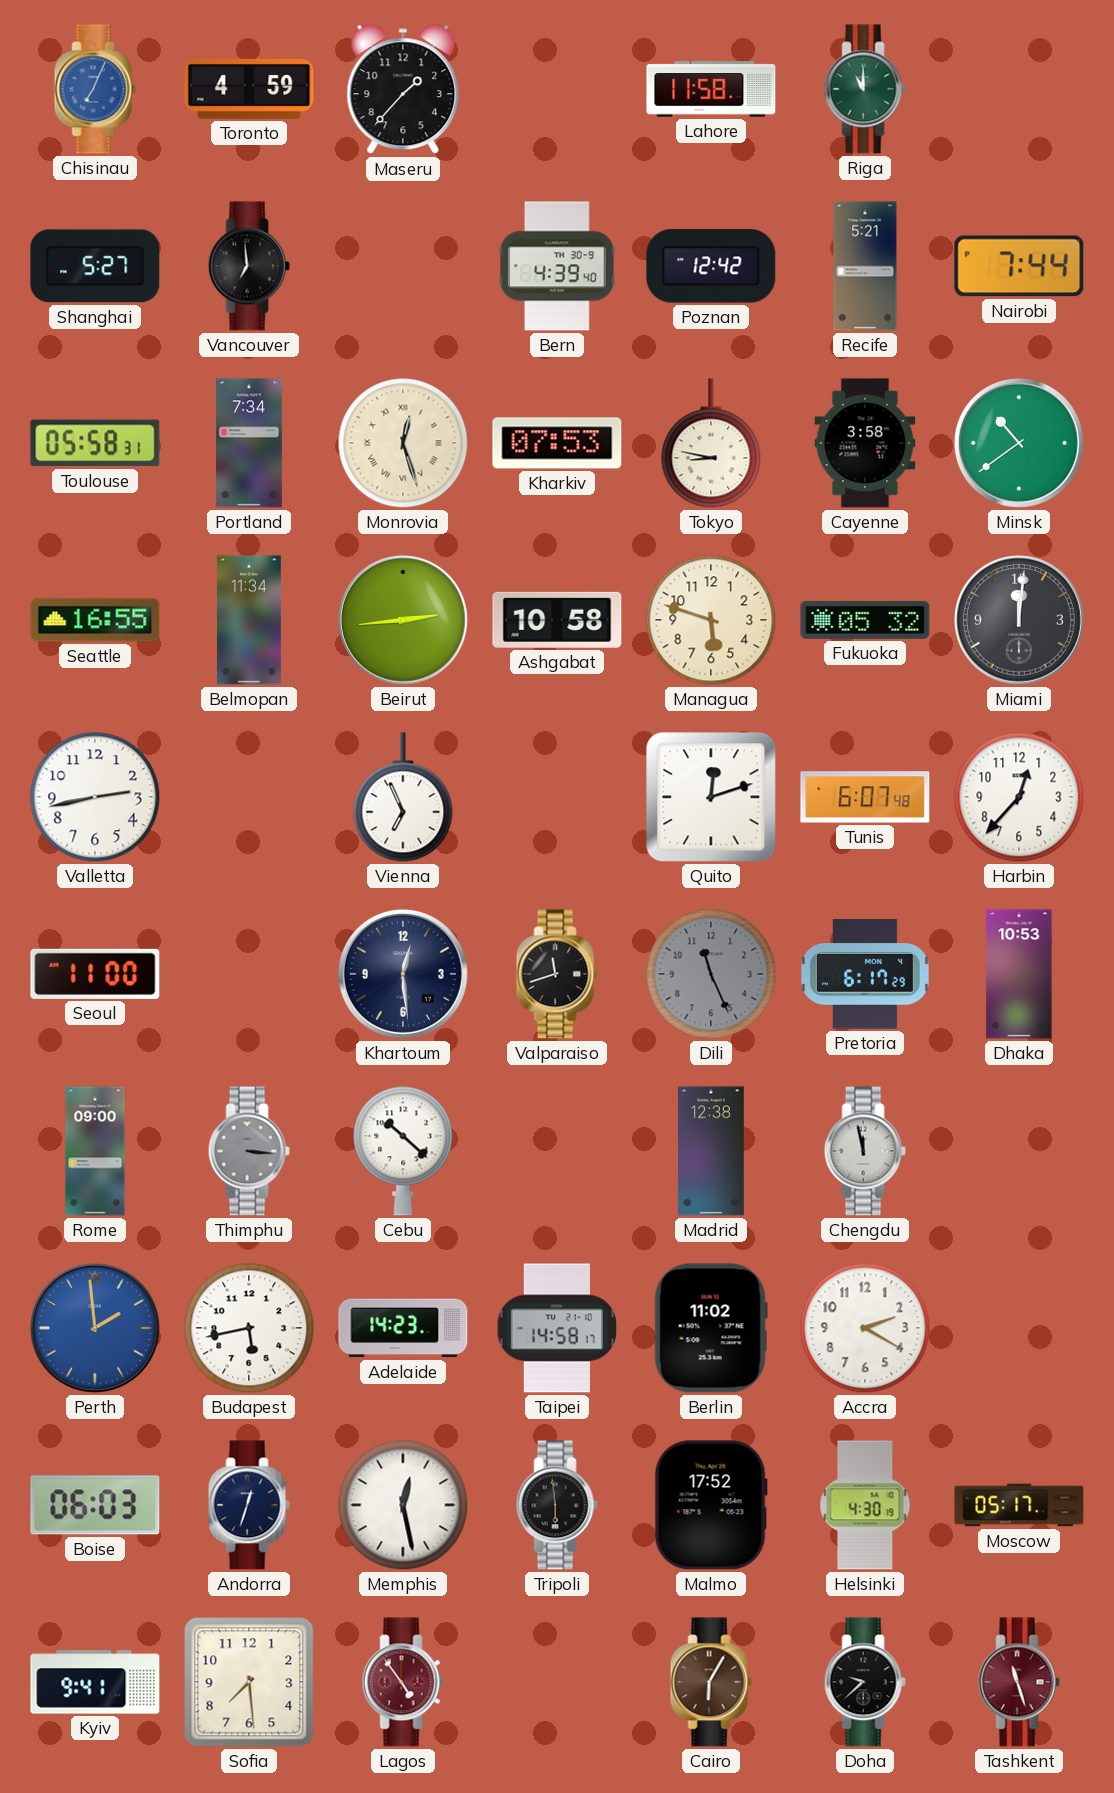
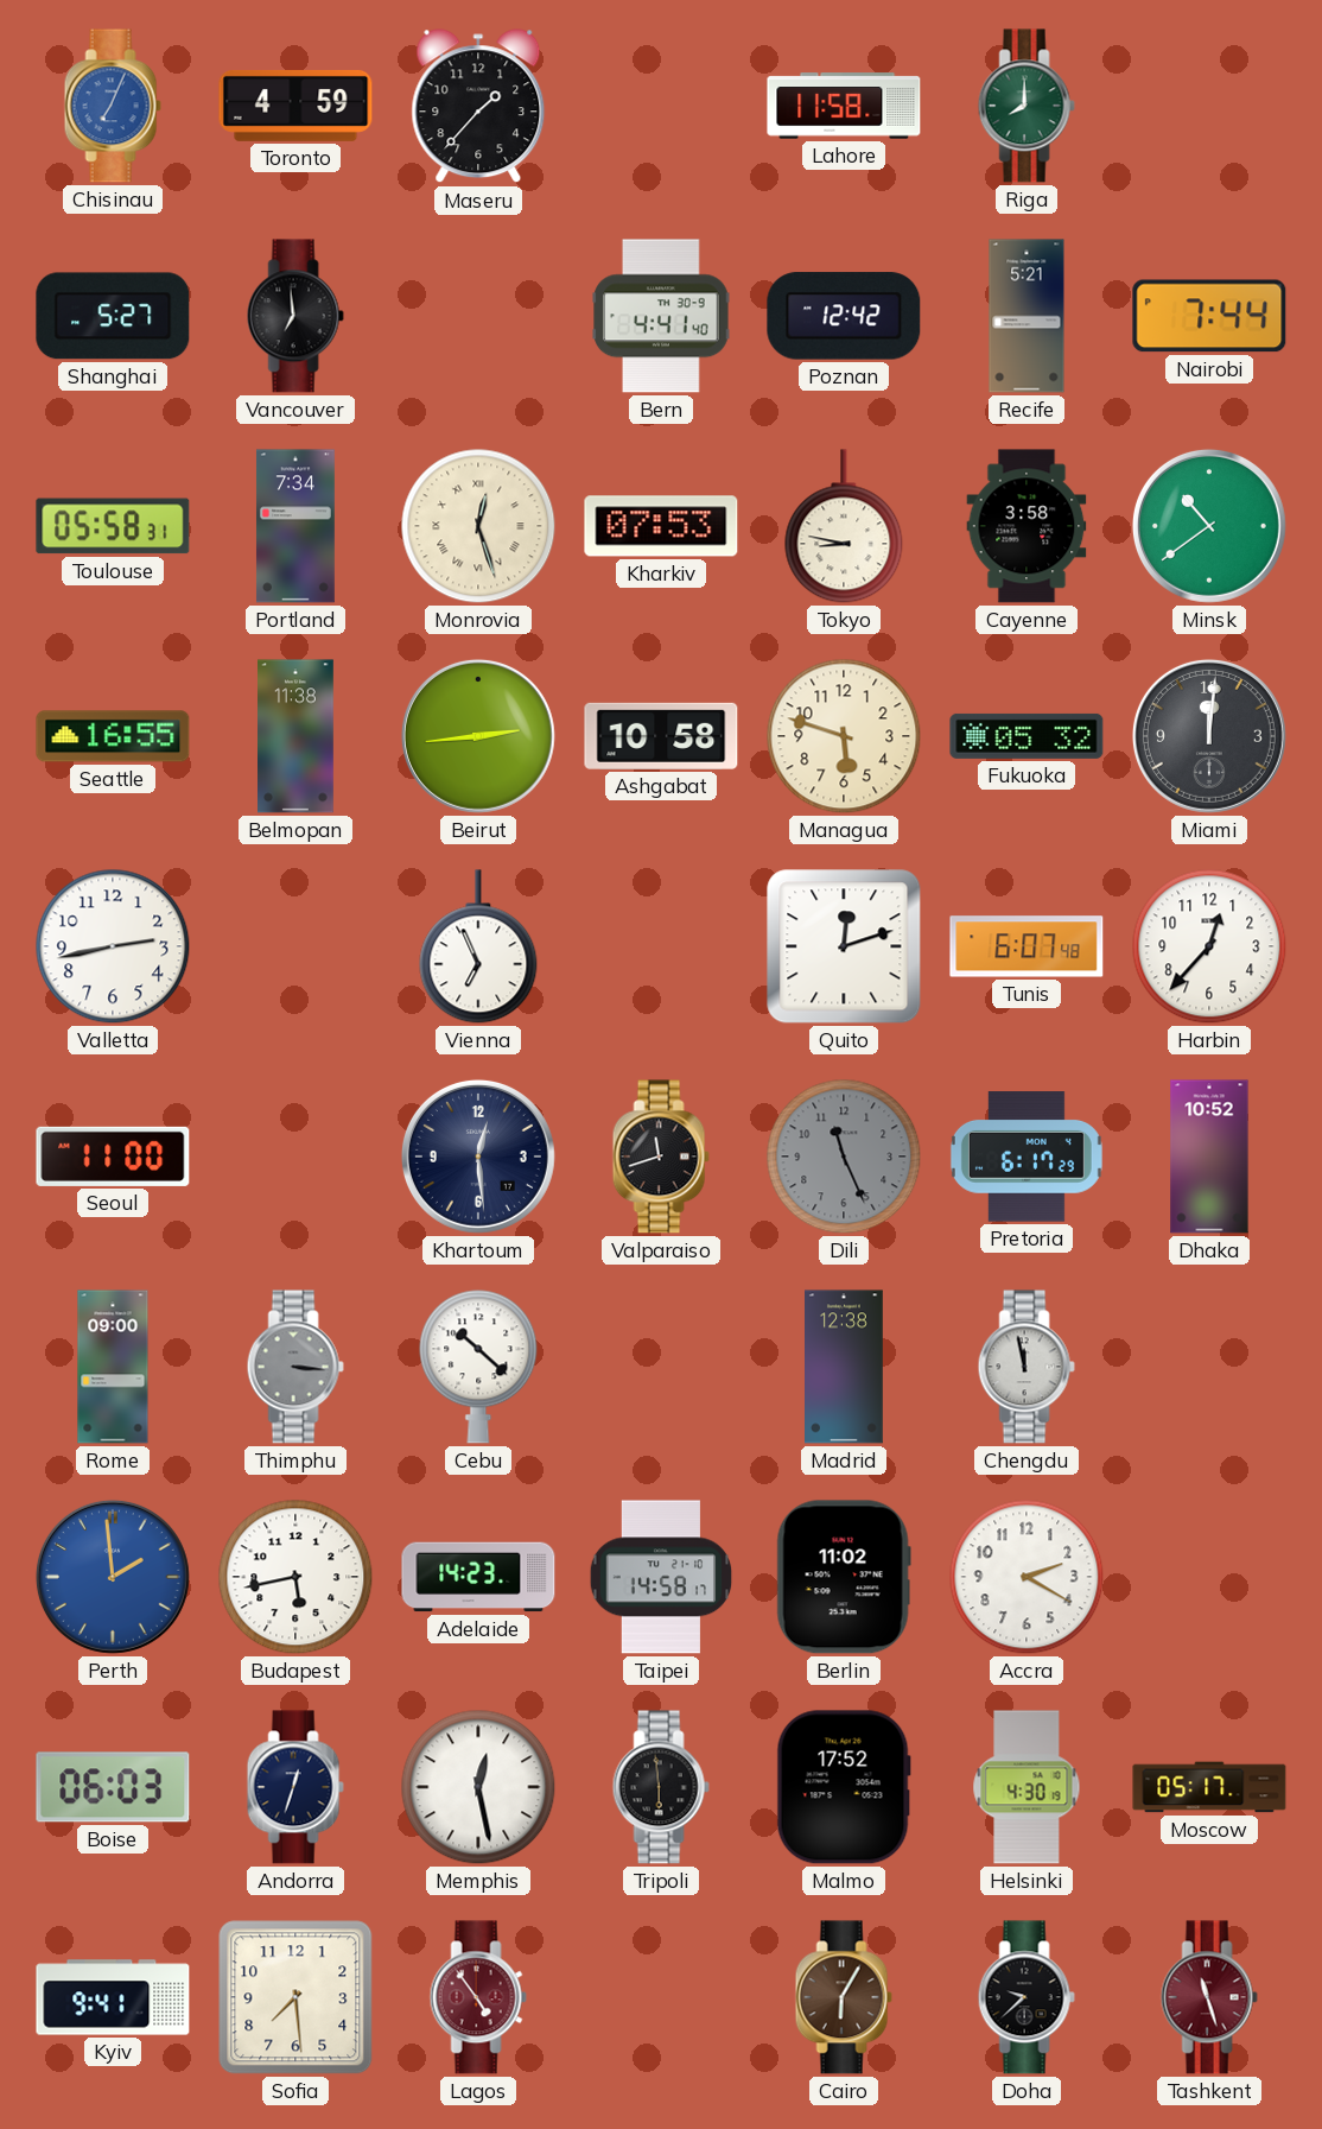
Riga: 11:00 -> 8:00
Bern: 4:39 -> 4:41
Belmopan: 11:34 -> 11:38
Dhaka: 10:53 -> 10:52
